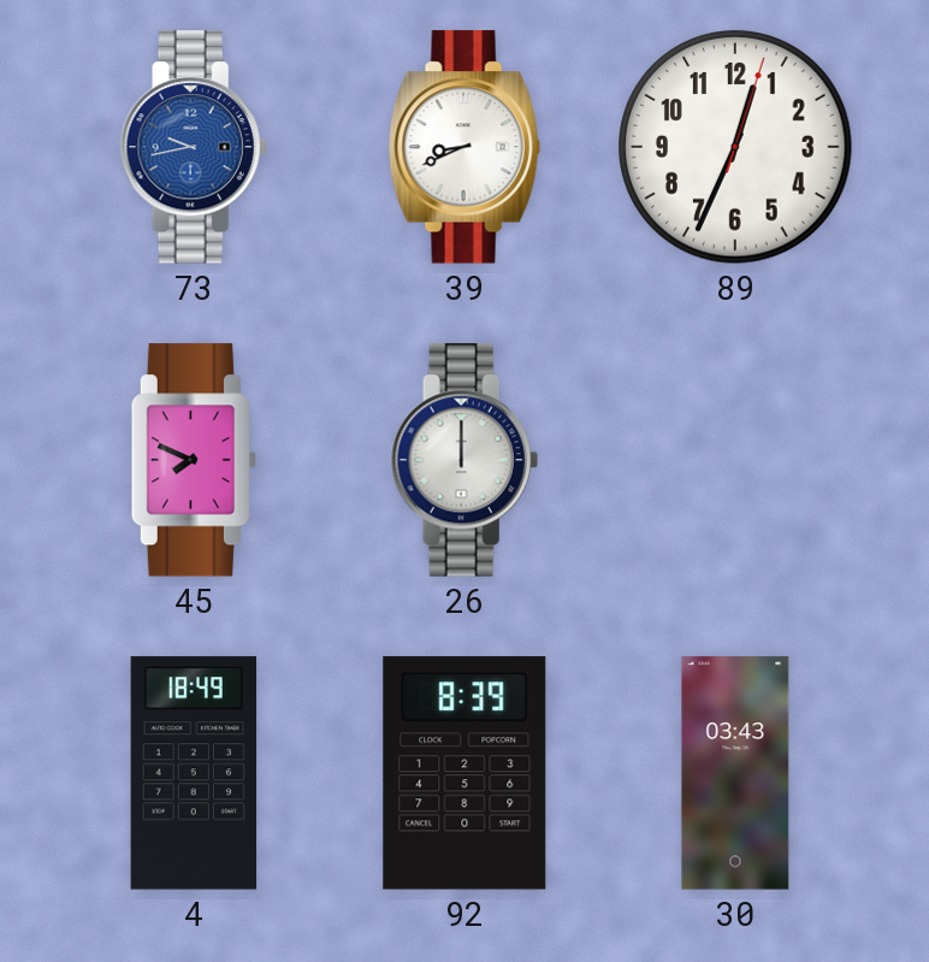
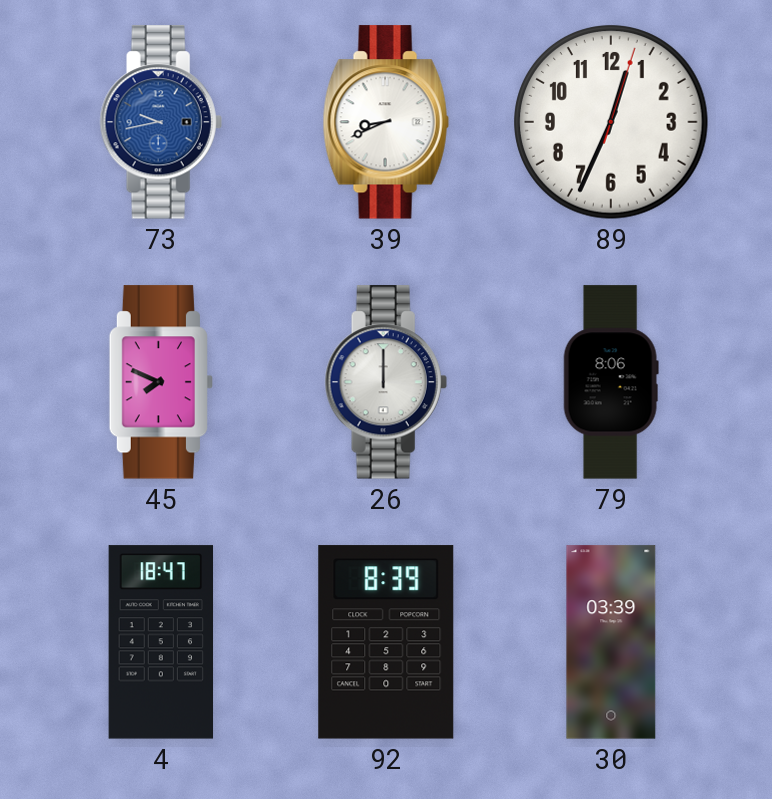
79: none -> 8:06
4: 18:49 -> 18:47
30: 03:43 -> 03:39
